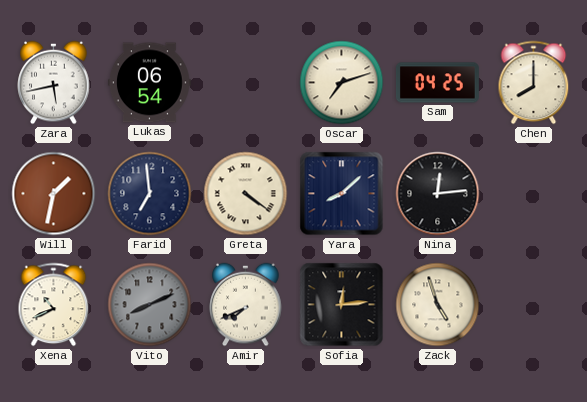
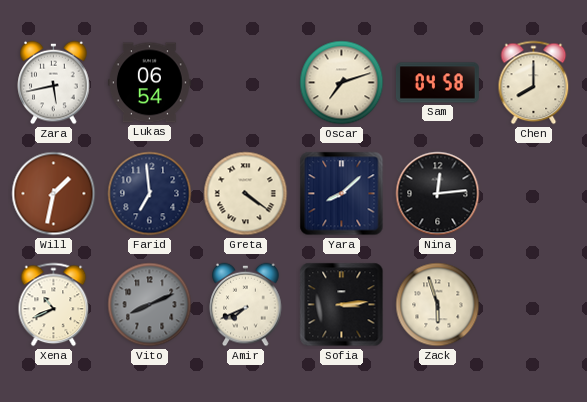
Sam: 04:25 -> 04:58
Sofia: 12:14 -> 3:14
Zack: 4:57 -> 5:57
